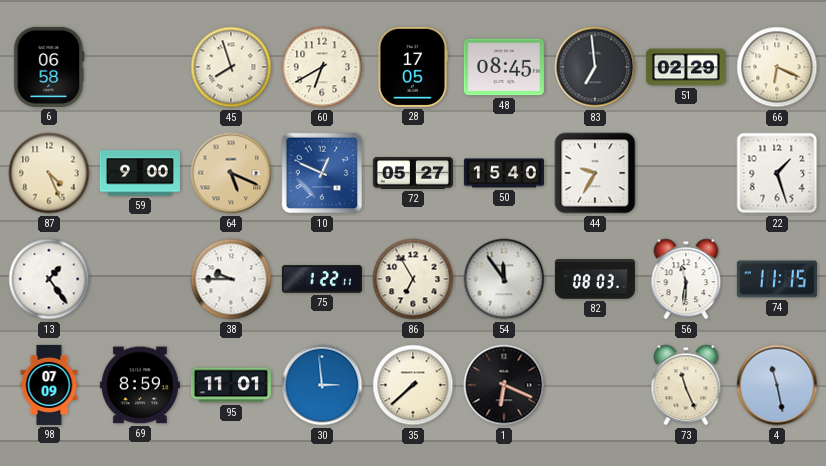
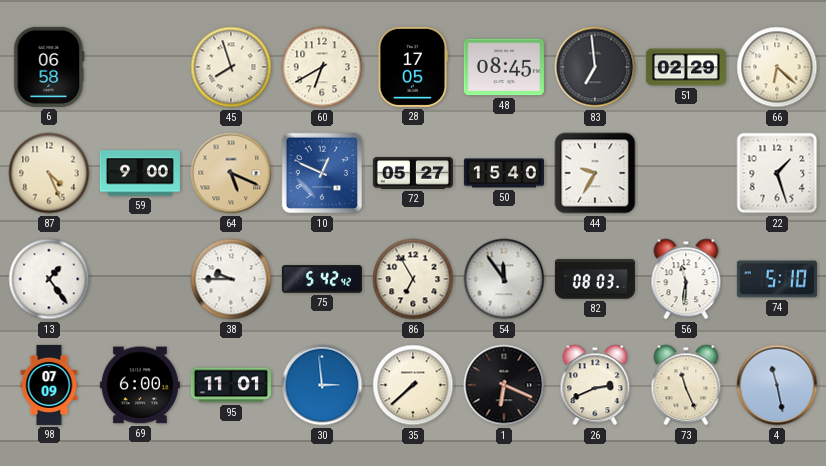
66: 6:19 -> 6:22
75: 1:22 -> 5:42
74: 11:15 -> 5:10
69: 8:59 -> 6:00
26: none -> 2:41
